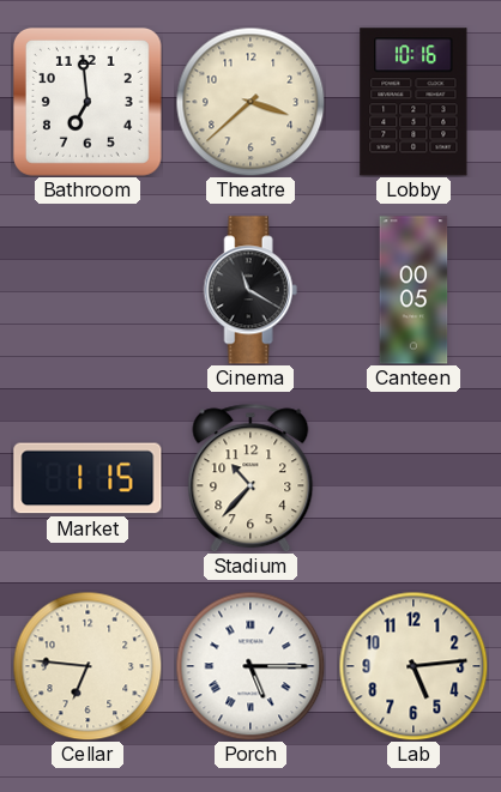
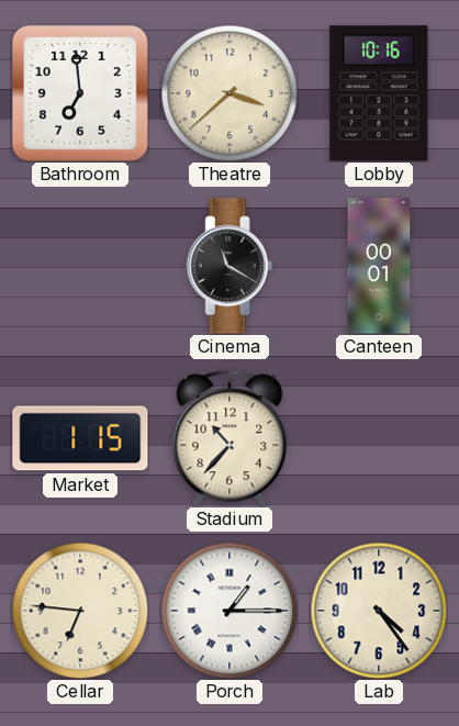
Canteen: 00:05 -> 00:01
Porch: 5:15 -> 1:15
Lab: 5:14 -> 4:24
